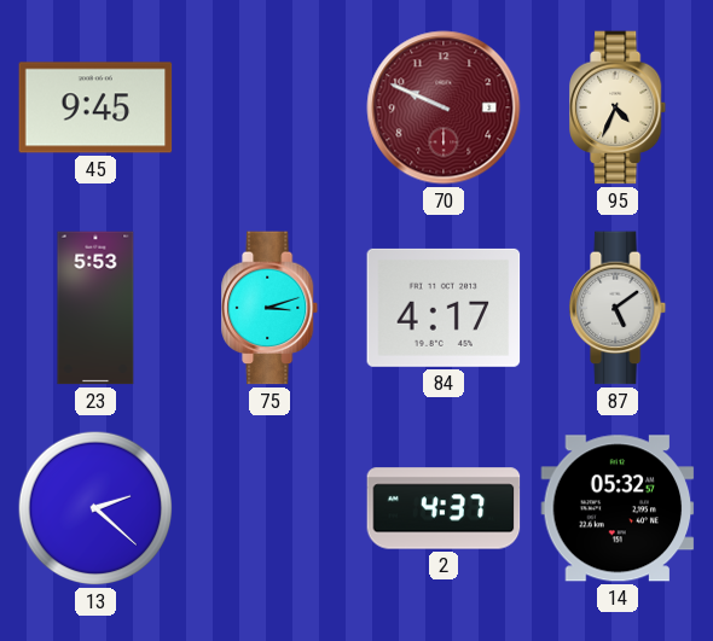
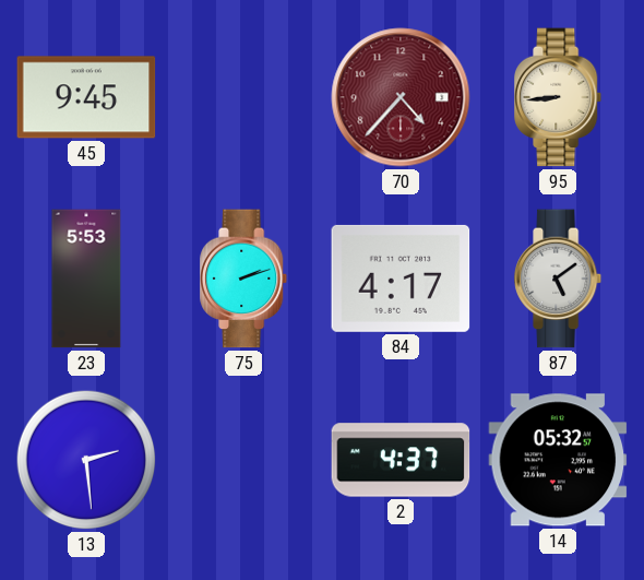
70: 9:49 -> 4:37
95: 4:34 -> 8:44
75: 3:12 -> 2:12
13: 2:22 -> 2:29
